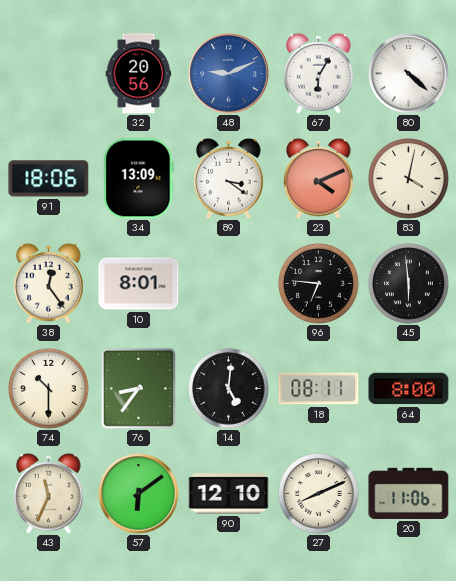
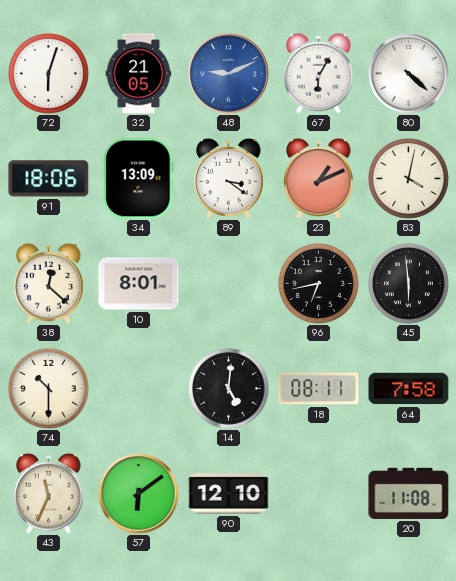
72: none -> 6:03
32: 20:56 -> 21:05
23: 4:11 -> 1:11
38: 12:24 -> 12:22
96: 6:46 -> 6:43
76: 8:36 -> none
64: 8:00 -> 7:58
27: 8:11 -> none
20: 11:06 -> 11:08
